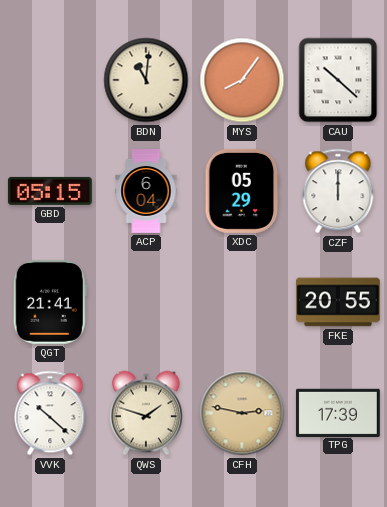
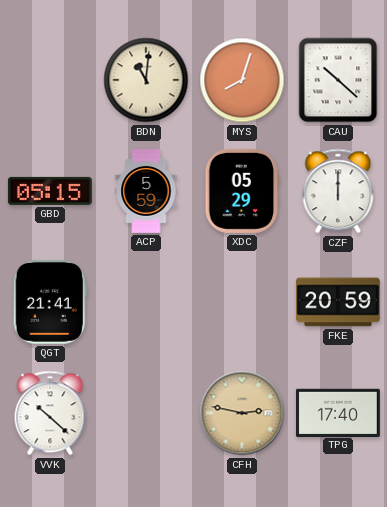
MYS: 8:06 -> 8:03
ACP: 6:04 -> 5:59
FKE: 20:55 -> 20:59
QWS: 1:48 -> none
TPG: 17:39 -> 17:40
